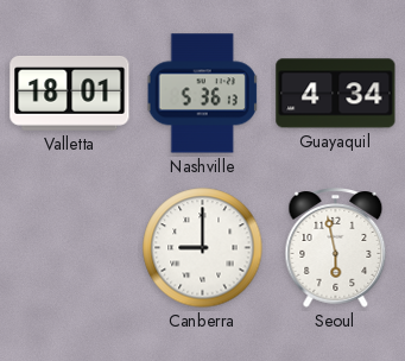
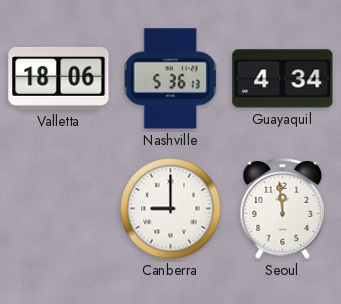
Valletta: 18:01 -> 18:06
Seoul: 5:58 -> 11:59
